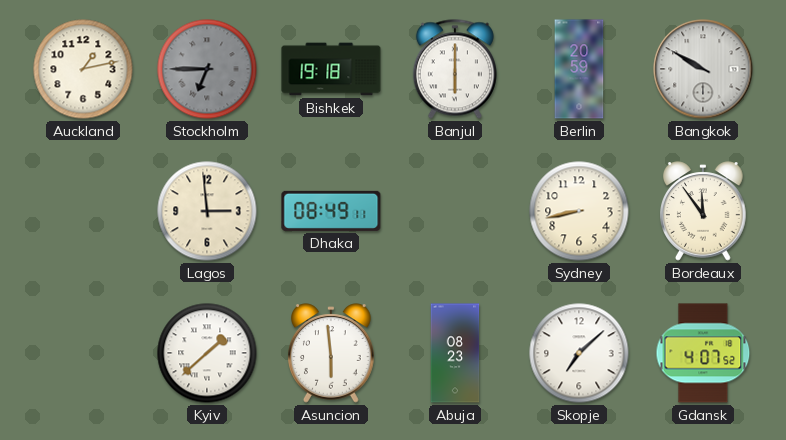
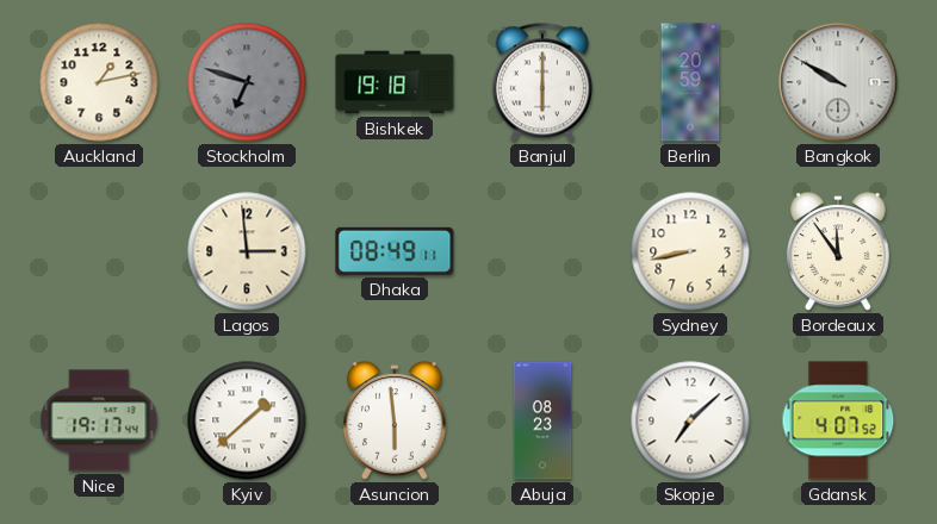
Stockholm: 6:45 -> 6:48
Nice: none -> 19:17
